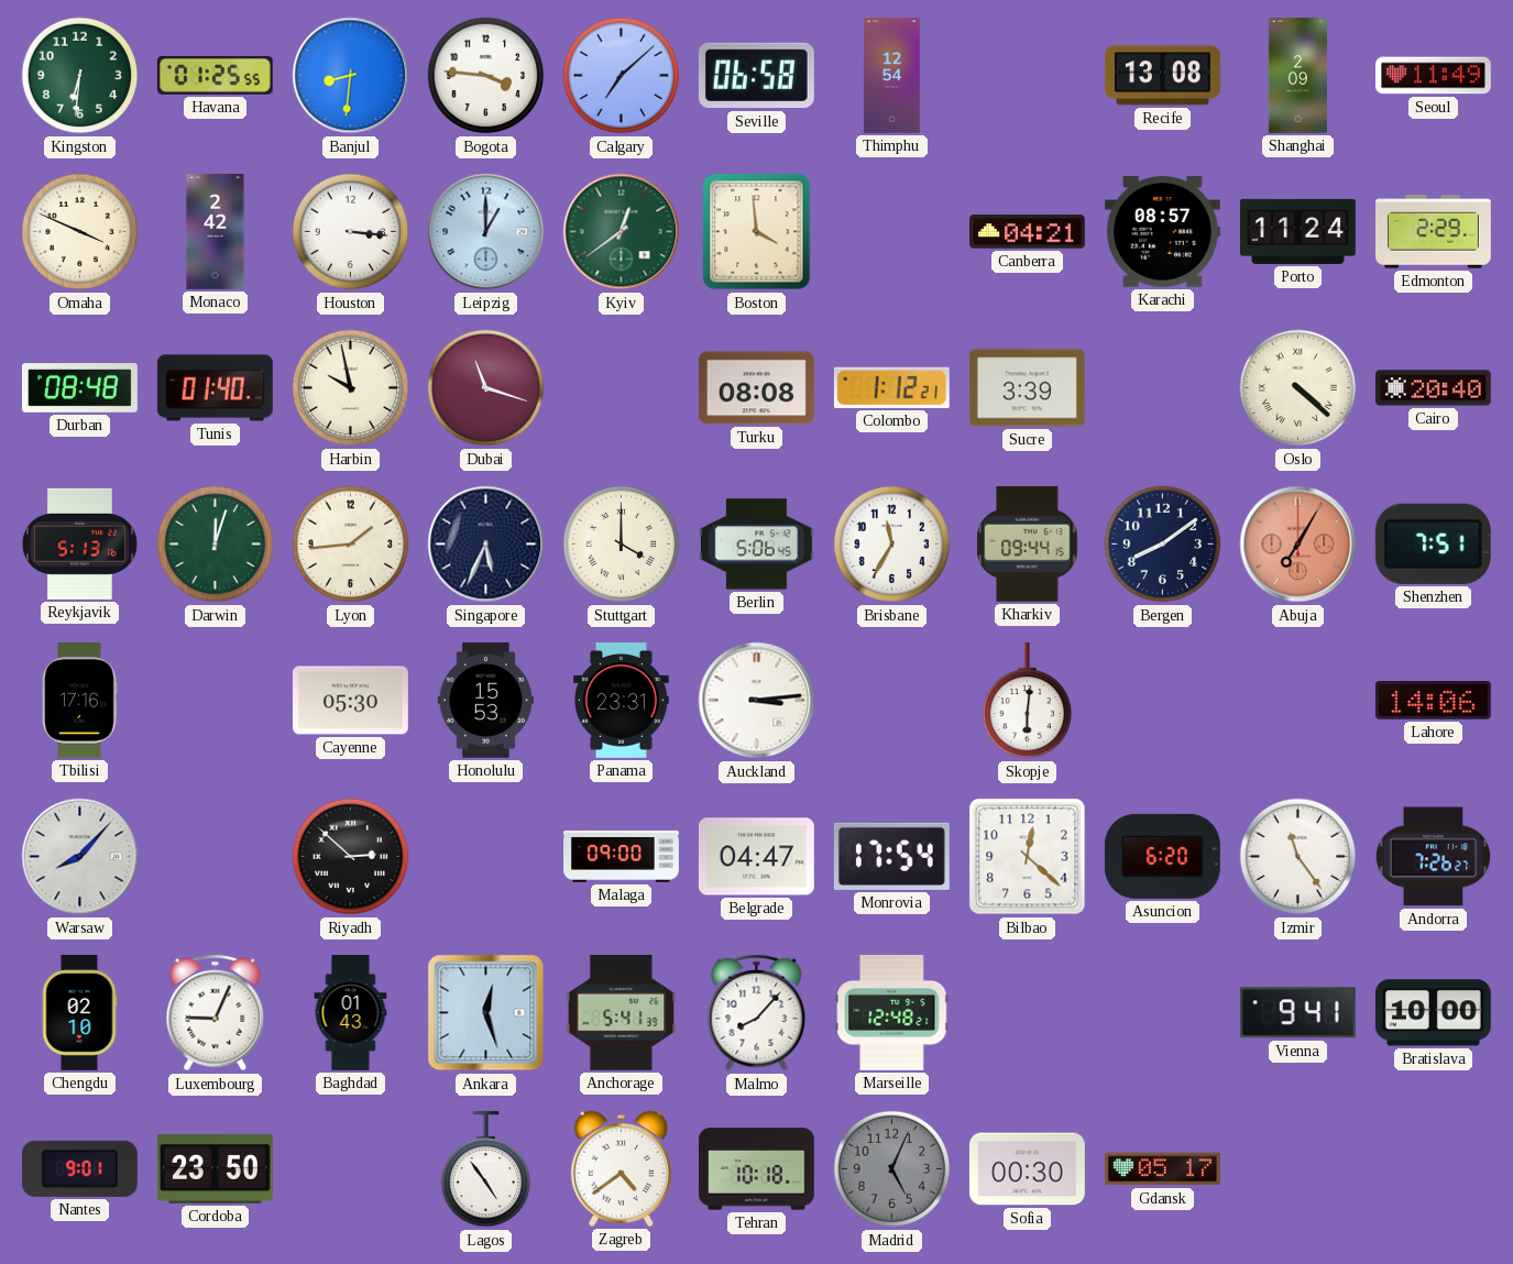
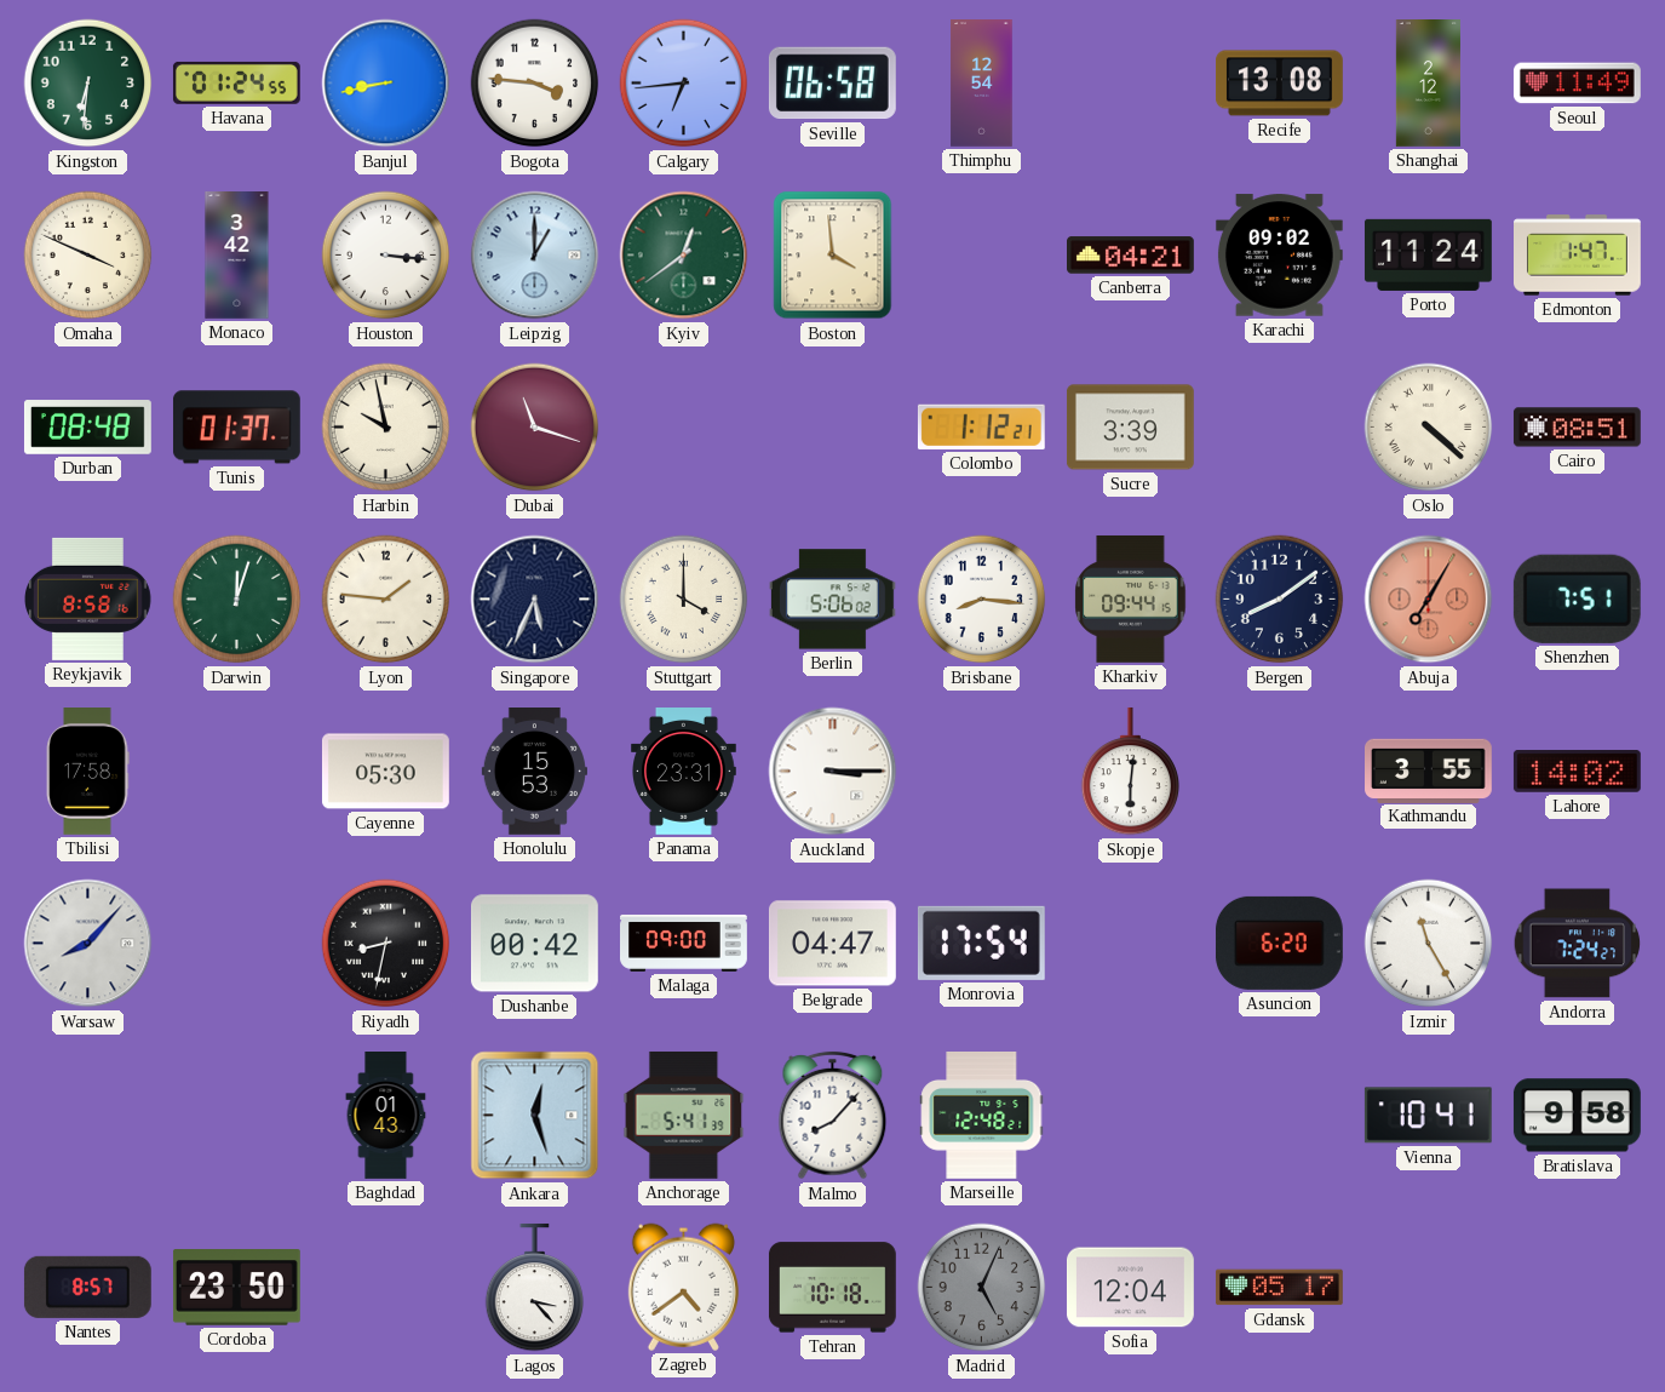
Havana: 01:25 -> 01:24
Banjul: 8:31 -> 8:43
Calgary: 7:08 -> 6:44
Shanghai: 2:09 -> 2:12
Monaco: 2:42 -> 3:42
Karachi: 08:57 -> 09:02
Edmonton: 2:29 -> 1:47
Tunis: 01:40 -> 01:37
Turku: 08:08 -> none
Cairo: 20:40 -> 08:51
Reykjavik: 5:13 -> 8:58
Lyon: 1:44 -> 1:46
Berlin: 5:06:45 -> 5:06:02
Brisbane: 11:35 -> 8:16
Tbilisi: 17:16 -> 17:58
Auckland: 3:14 -> 3:15
Kathmandu: none -> 3:55
Lahore: 14:06 -> 14:02
Riyadh: 2:52 -> 8:32
Dushanbe: none -> 00:42
Bilbao: 12:22 -> none
Izmir: 11:24 -> 11:25
Andorra: 7:26 -> 7:24
Chengdu: 02:10 -> none
Luxembourg: 9:04 -> none
Vienna: 9:41 -> 10:41
Bratislava: 10:00 -> 9:58
Nantes: 9:01 -> 8:57
Lagos: 4:54 -> 3:23
Sofia: 00:30 -> 12:04
